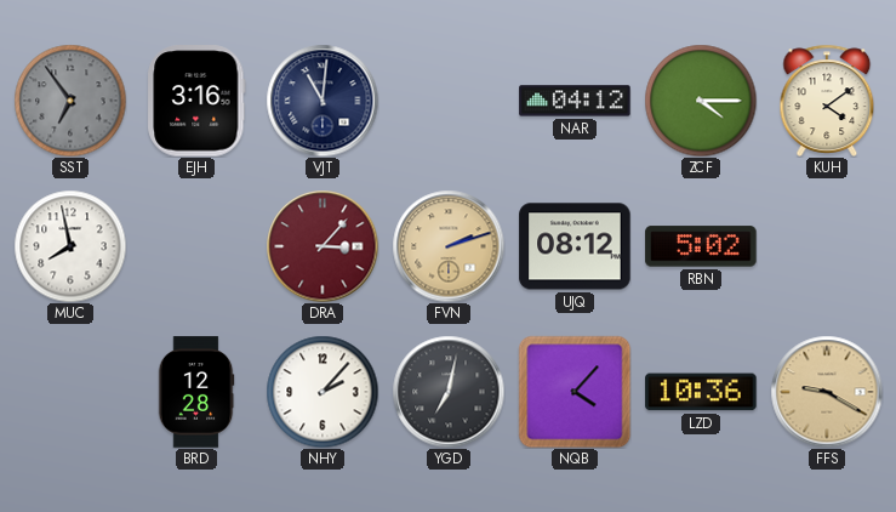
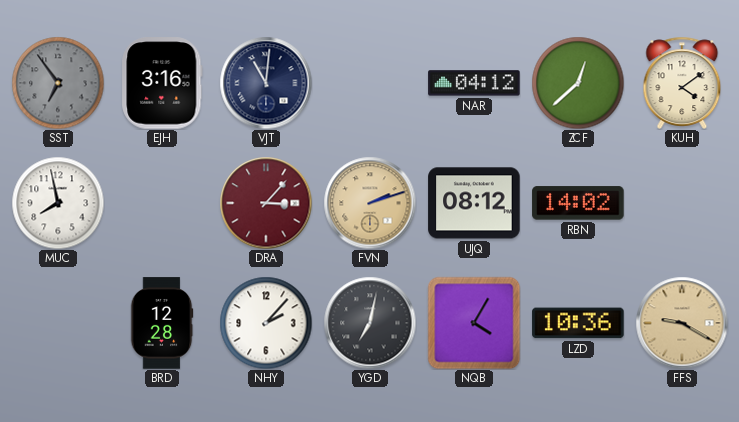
ZCF: 4:15 -> 12:38
RBN: 5:02 -> 14:02
NQB: 4:07 -> 4:05
